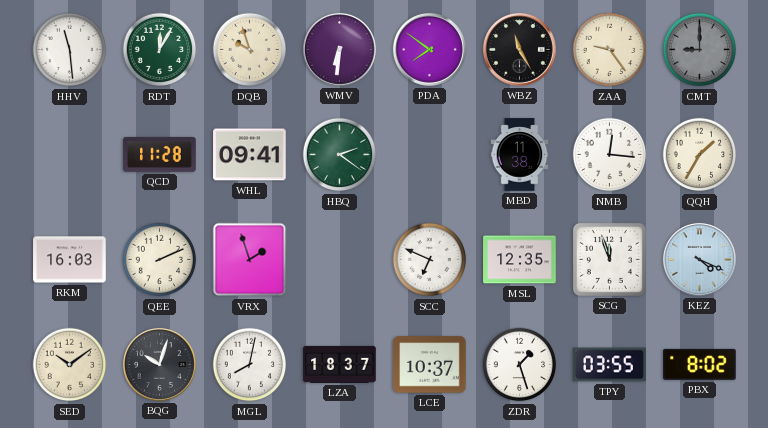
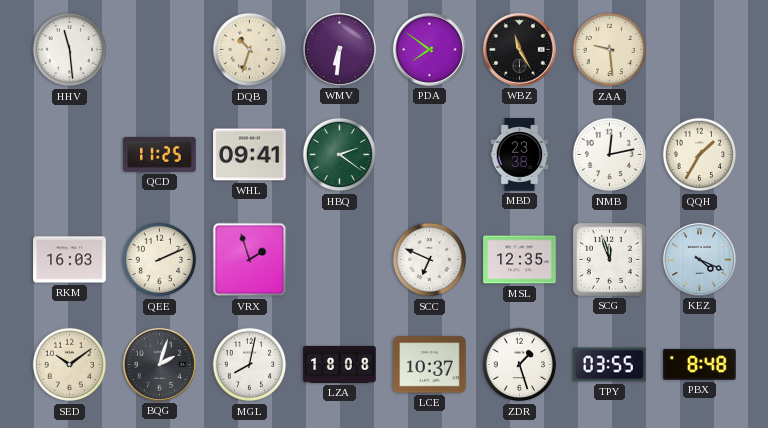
RDT: 12:05 -> none
DQB: 9:57 -> 10:33
ZAA: 9:24 -> 9:29
CMT: 9:00 -> none
QCD: 11:28 -> 11:25
MBD: 11:38 -> 23:38
NMB: 12:16 -> 12:13
BQG: 10:03 -> 2:03
LZA: 18:37 -> 18:08
PBX: 8:02 -> 8:48
